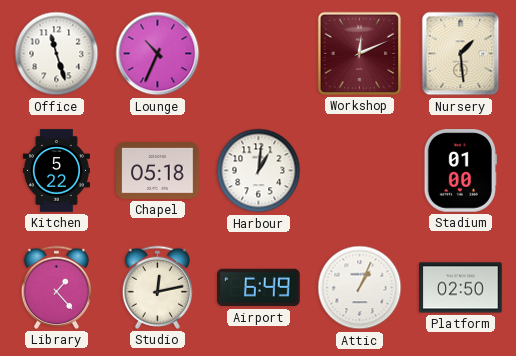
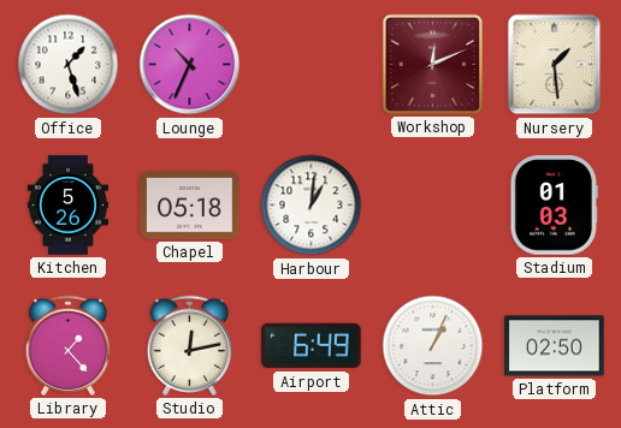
Office: 11:27 -> 1:27
Kitchen: 5:22 -> 5:26
Stadium: 01:00 -> 01:03
